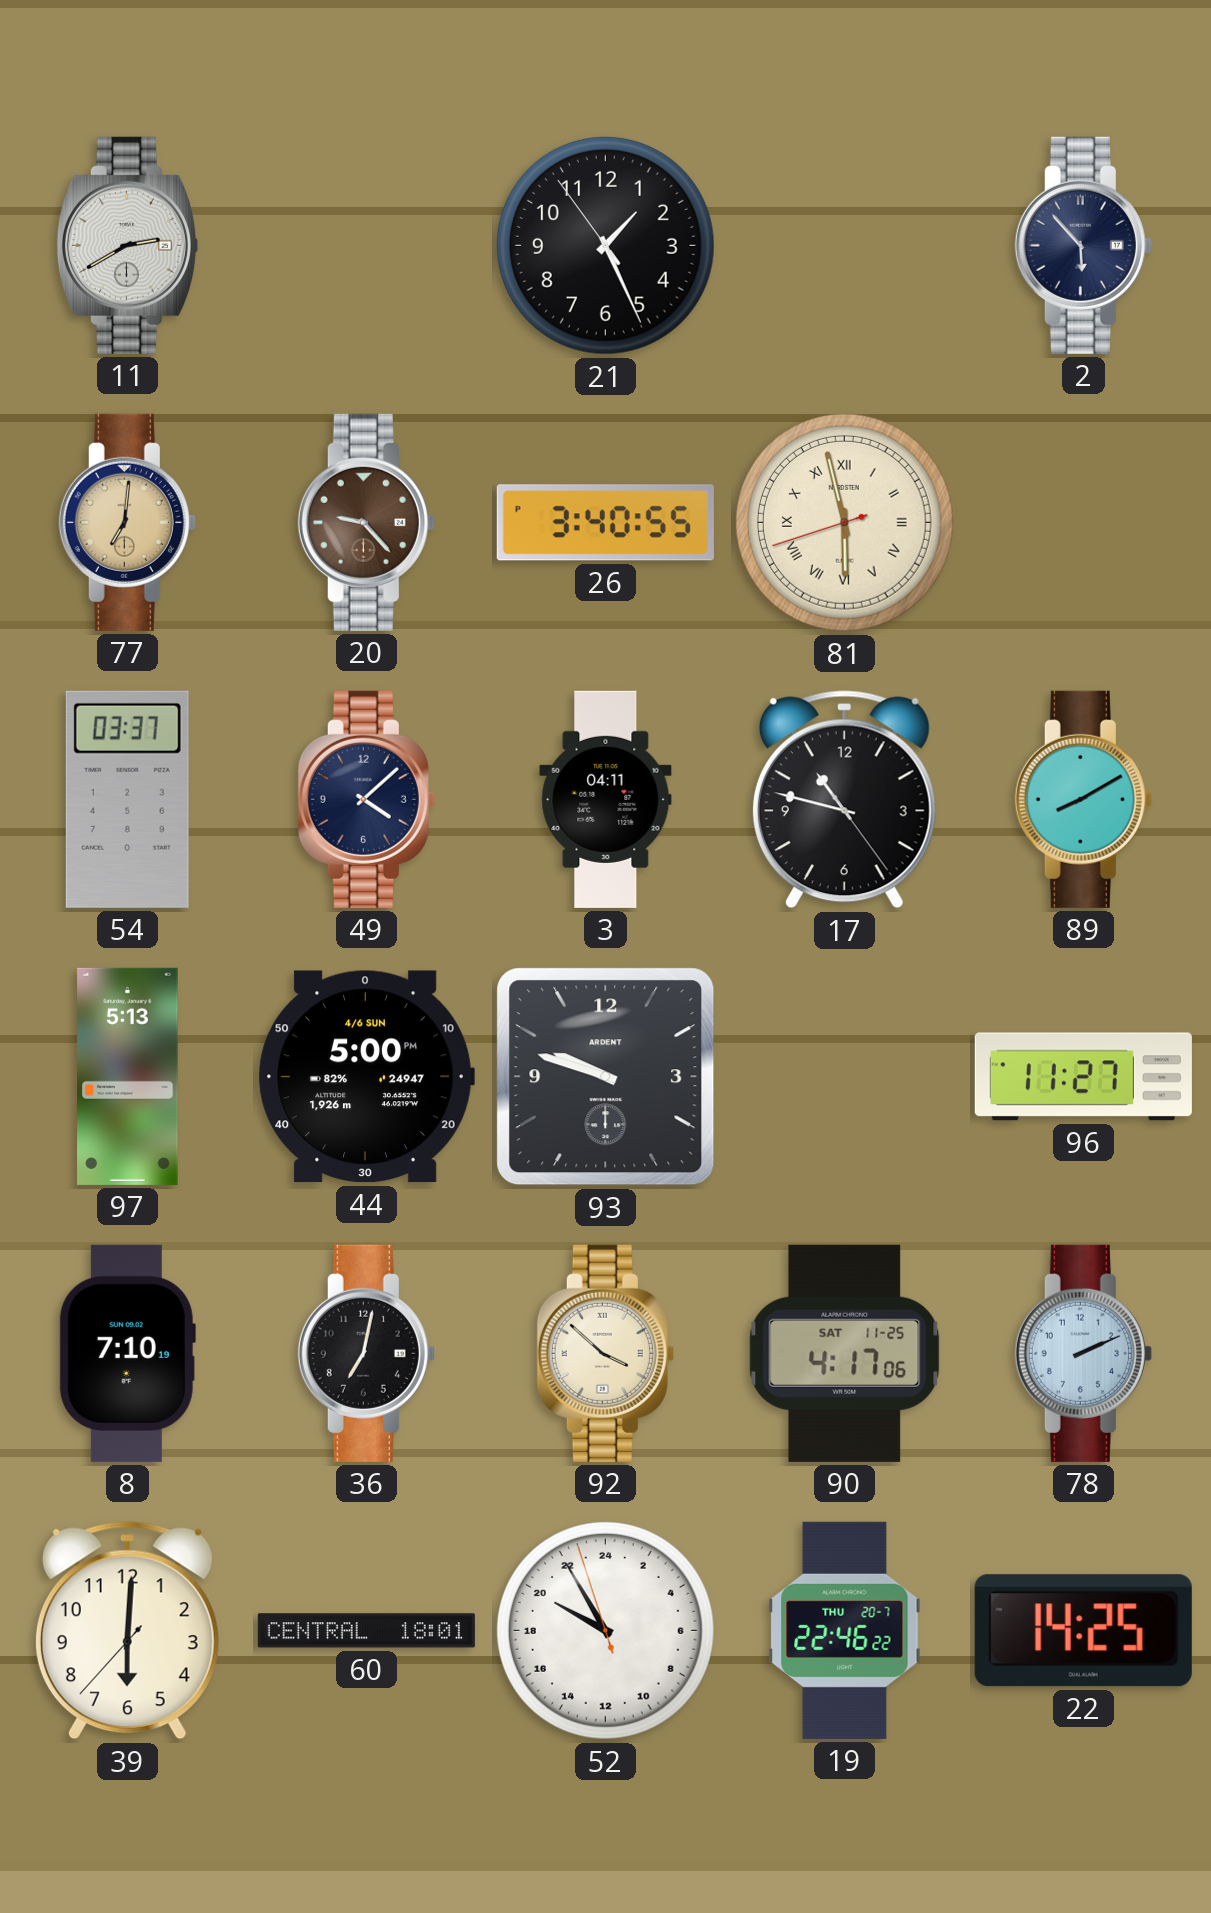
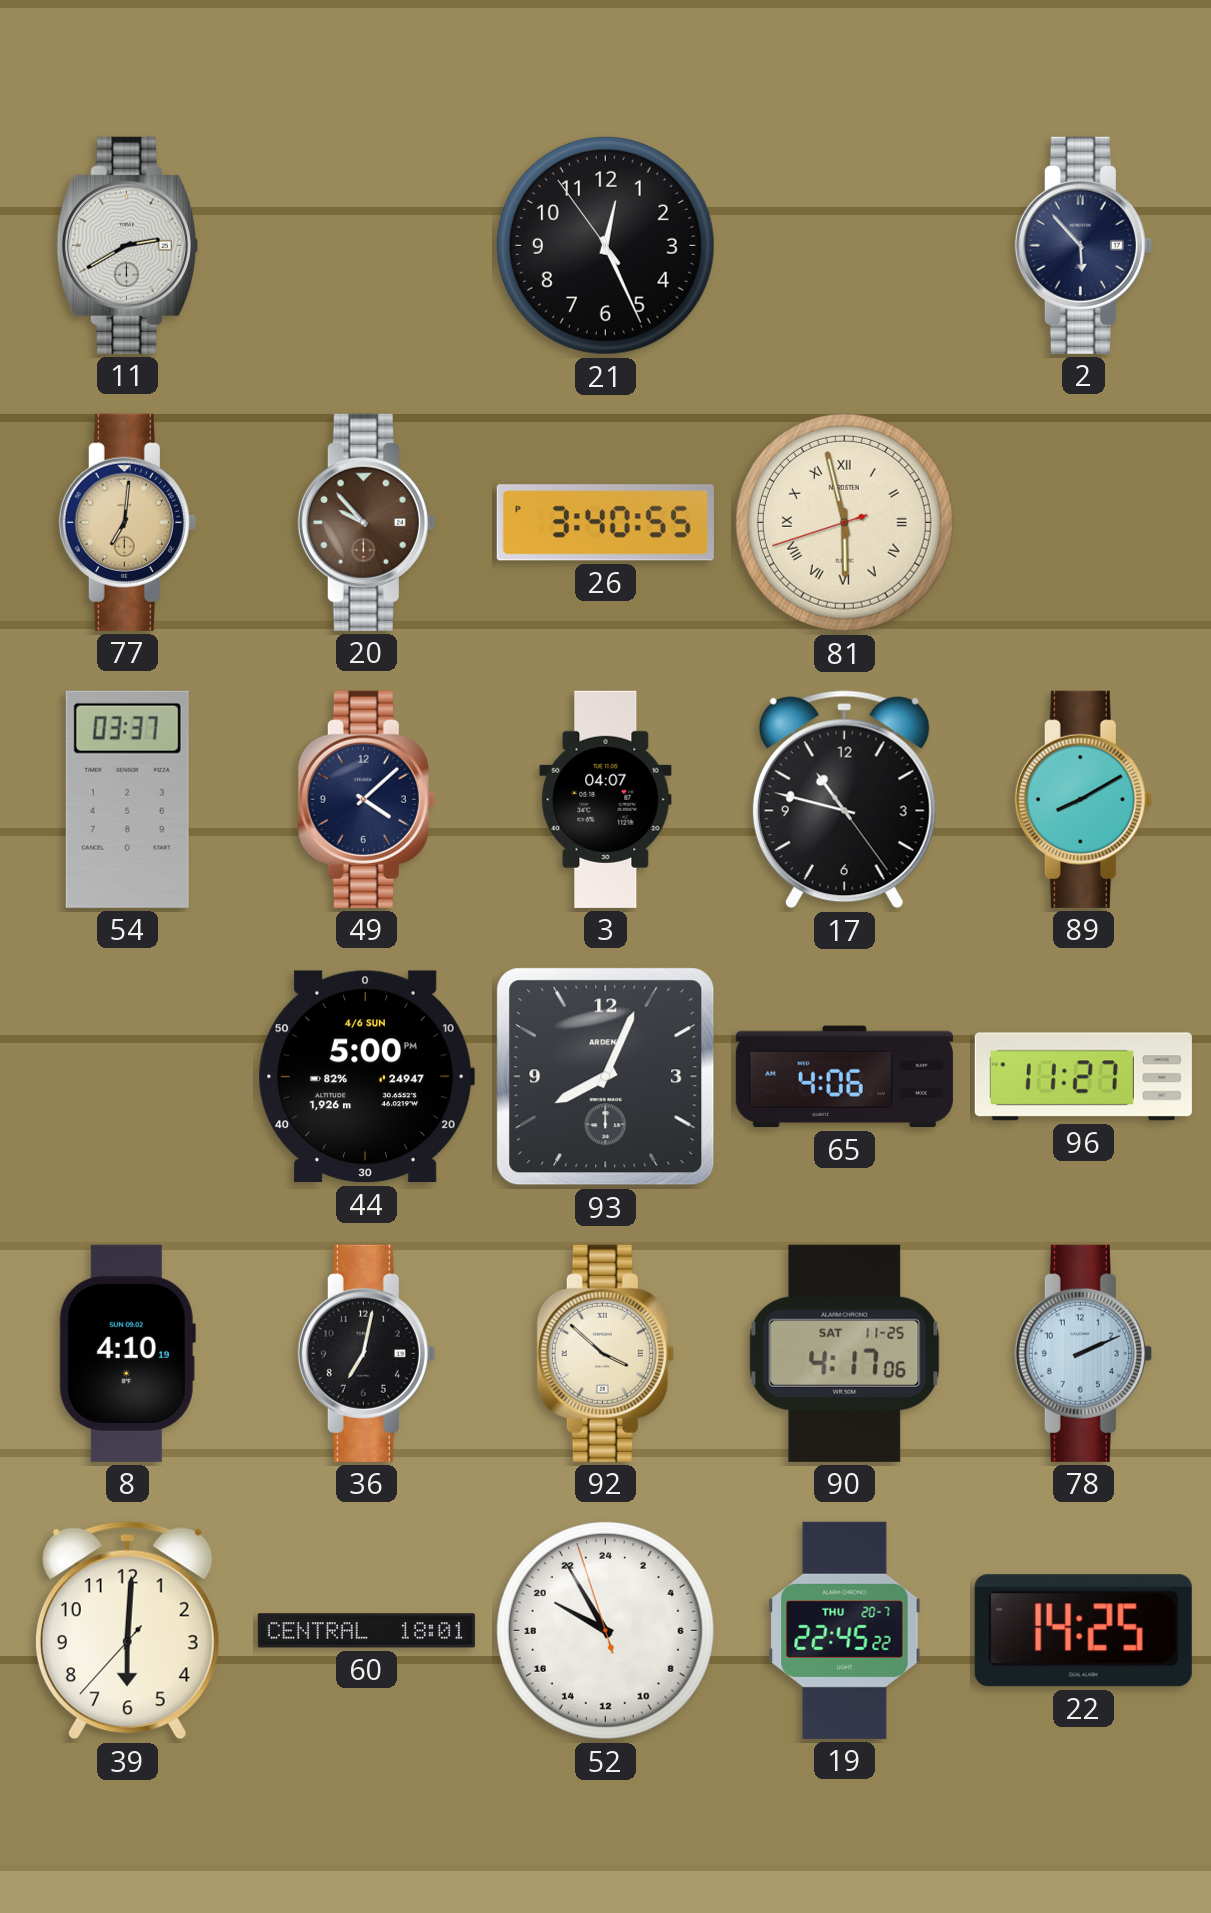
21: 1:25 -> 12:25
20: 9:23 -> 9:53
3: 04:11 -> 04:07
97: 5:13 -> none
93: 9:48 -> 8:04
65: none -> 4:06
8: 7:10 -> 4:10
19: 22:46 -> 22:45
